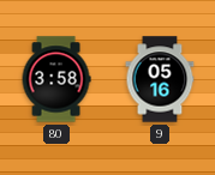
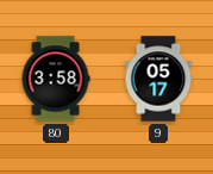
9: 05:16 -> 05:17
